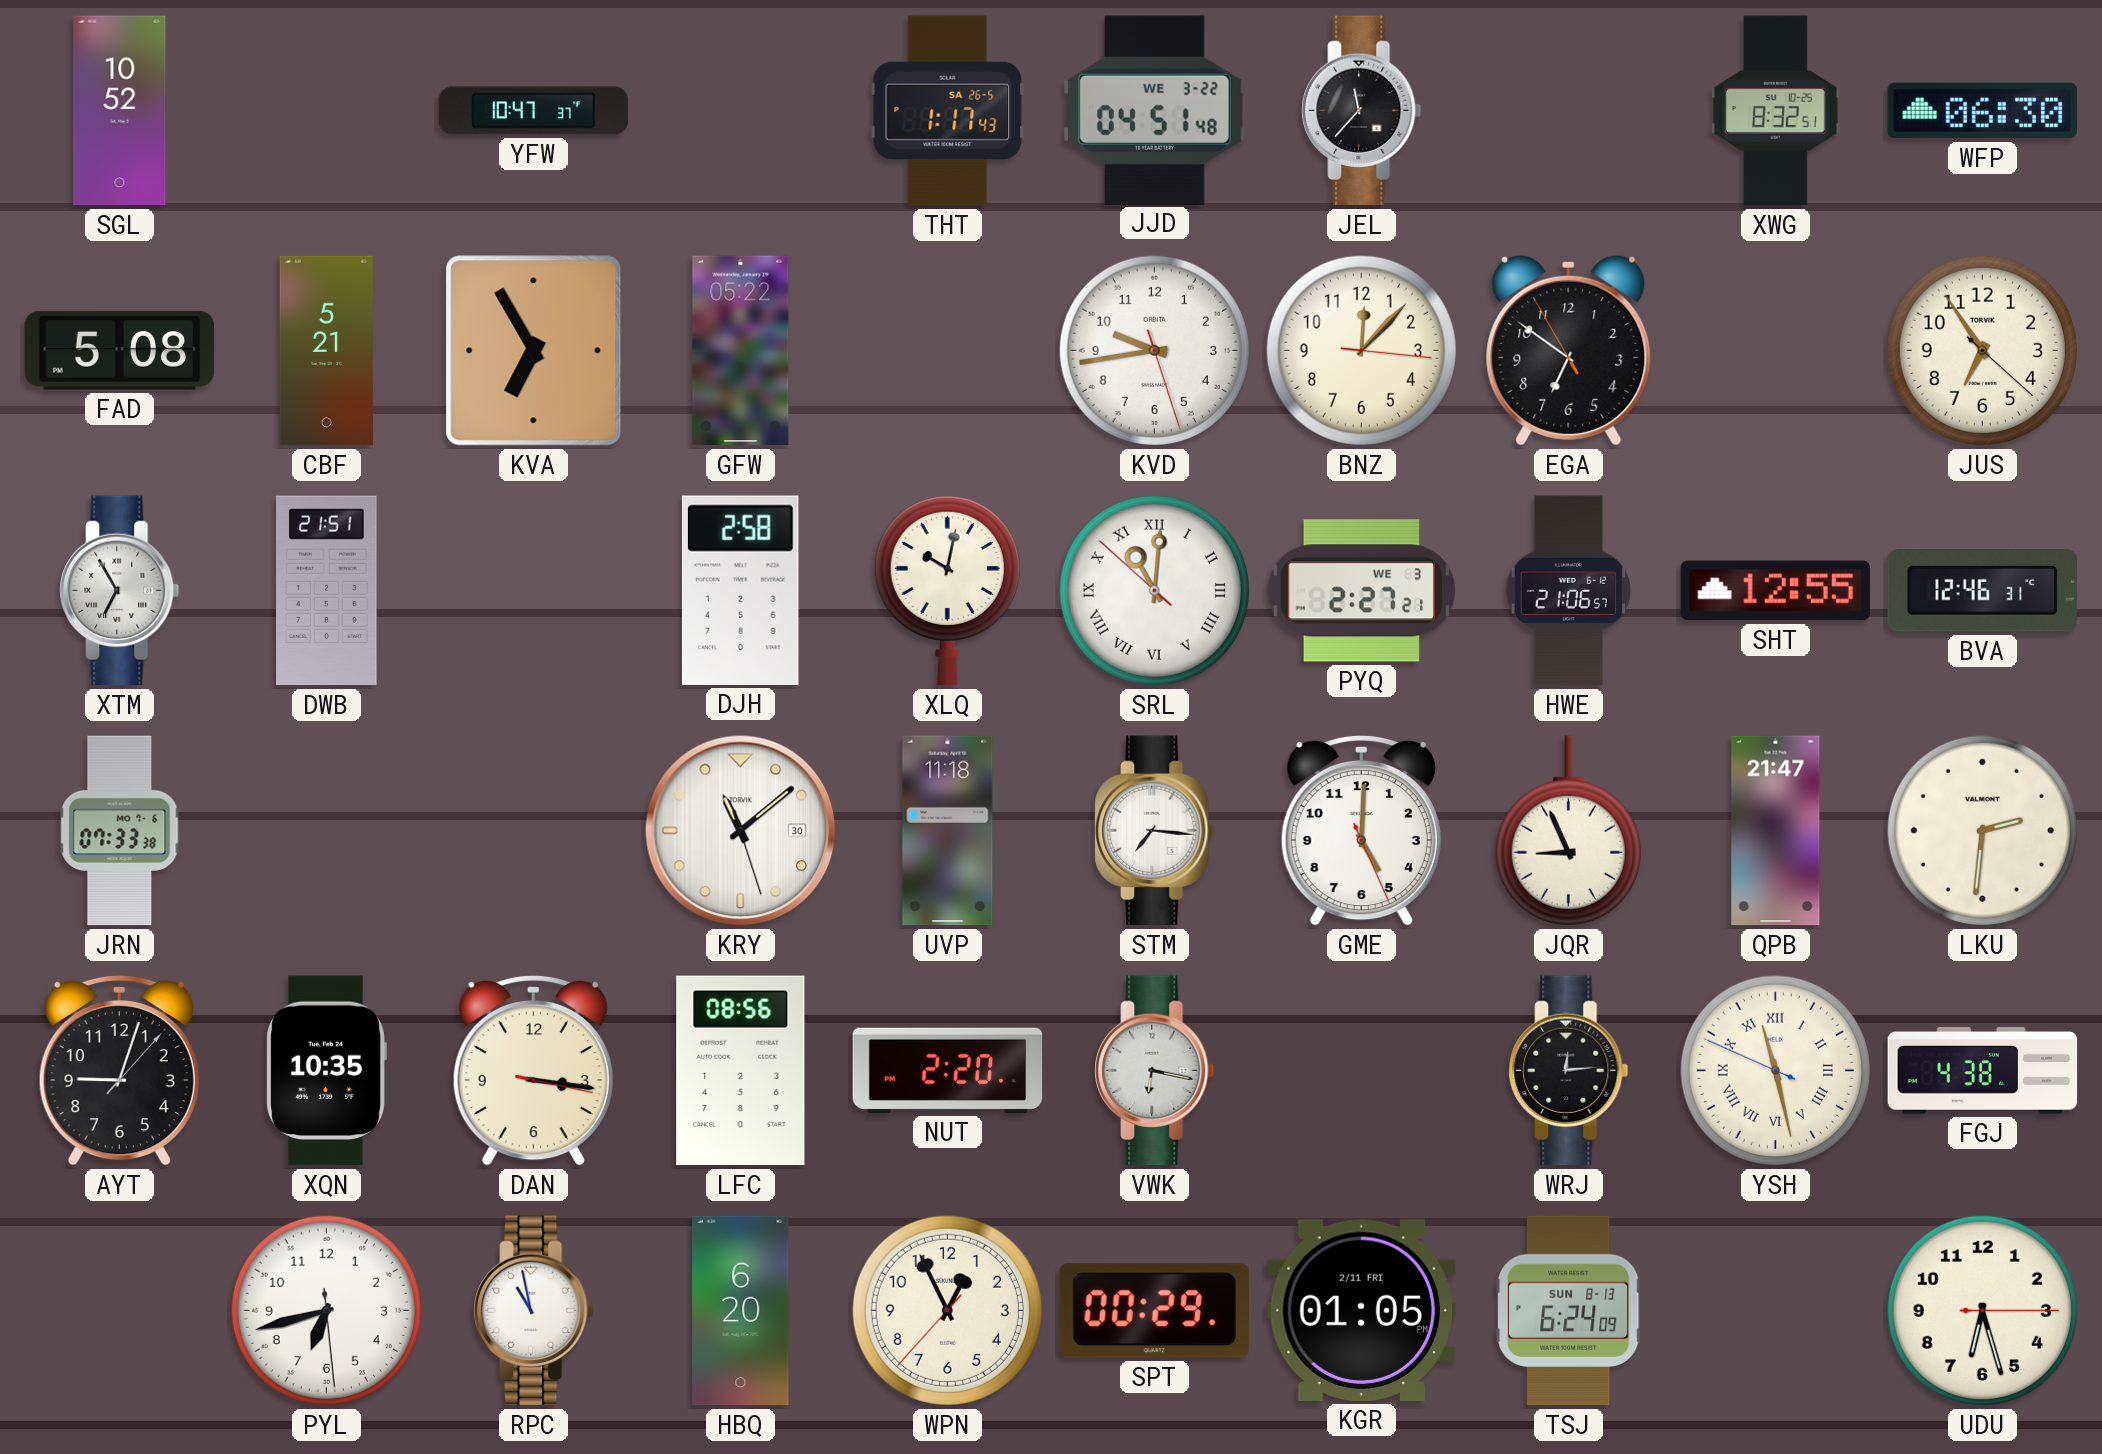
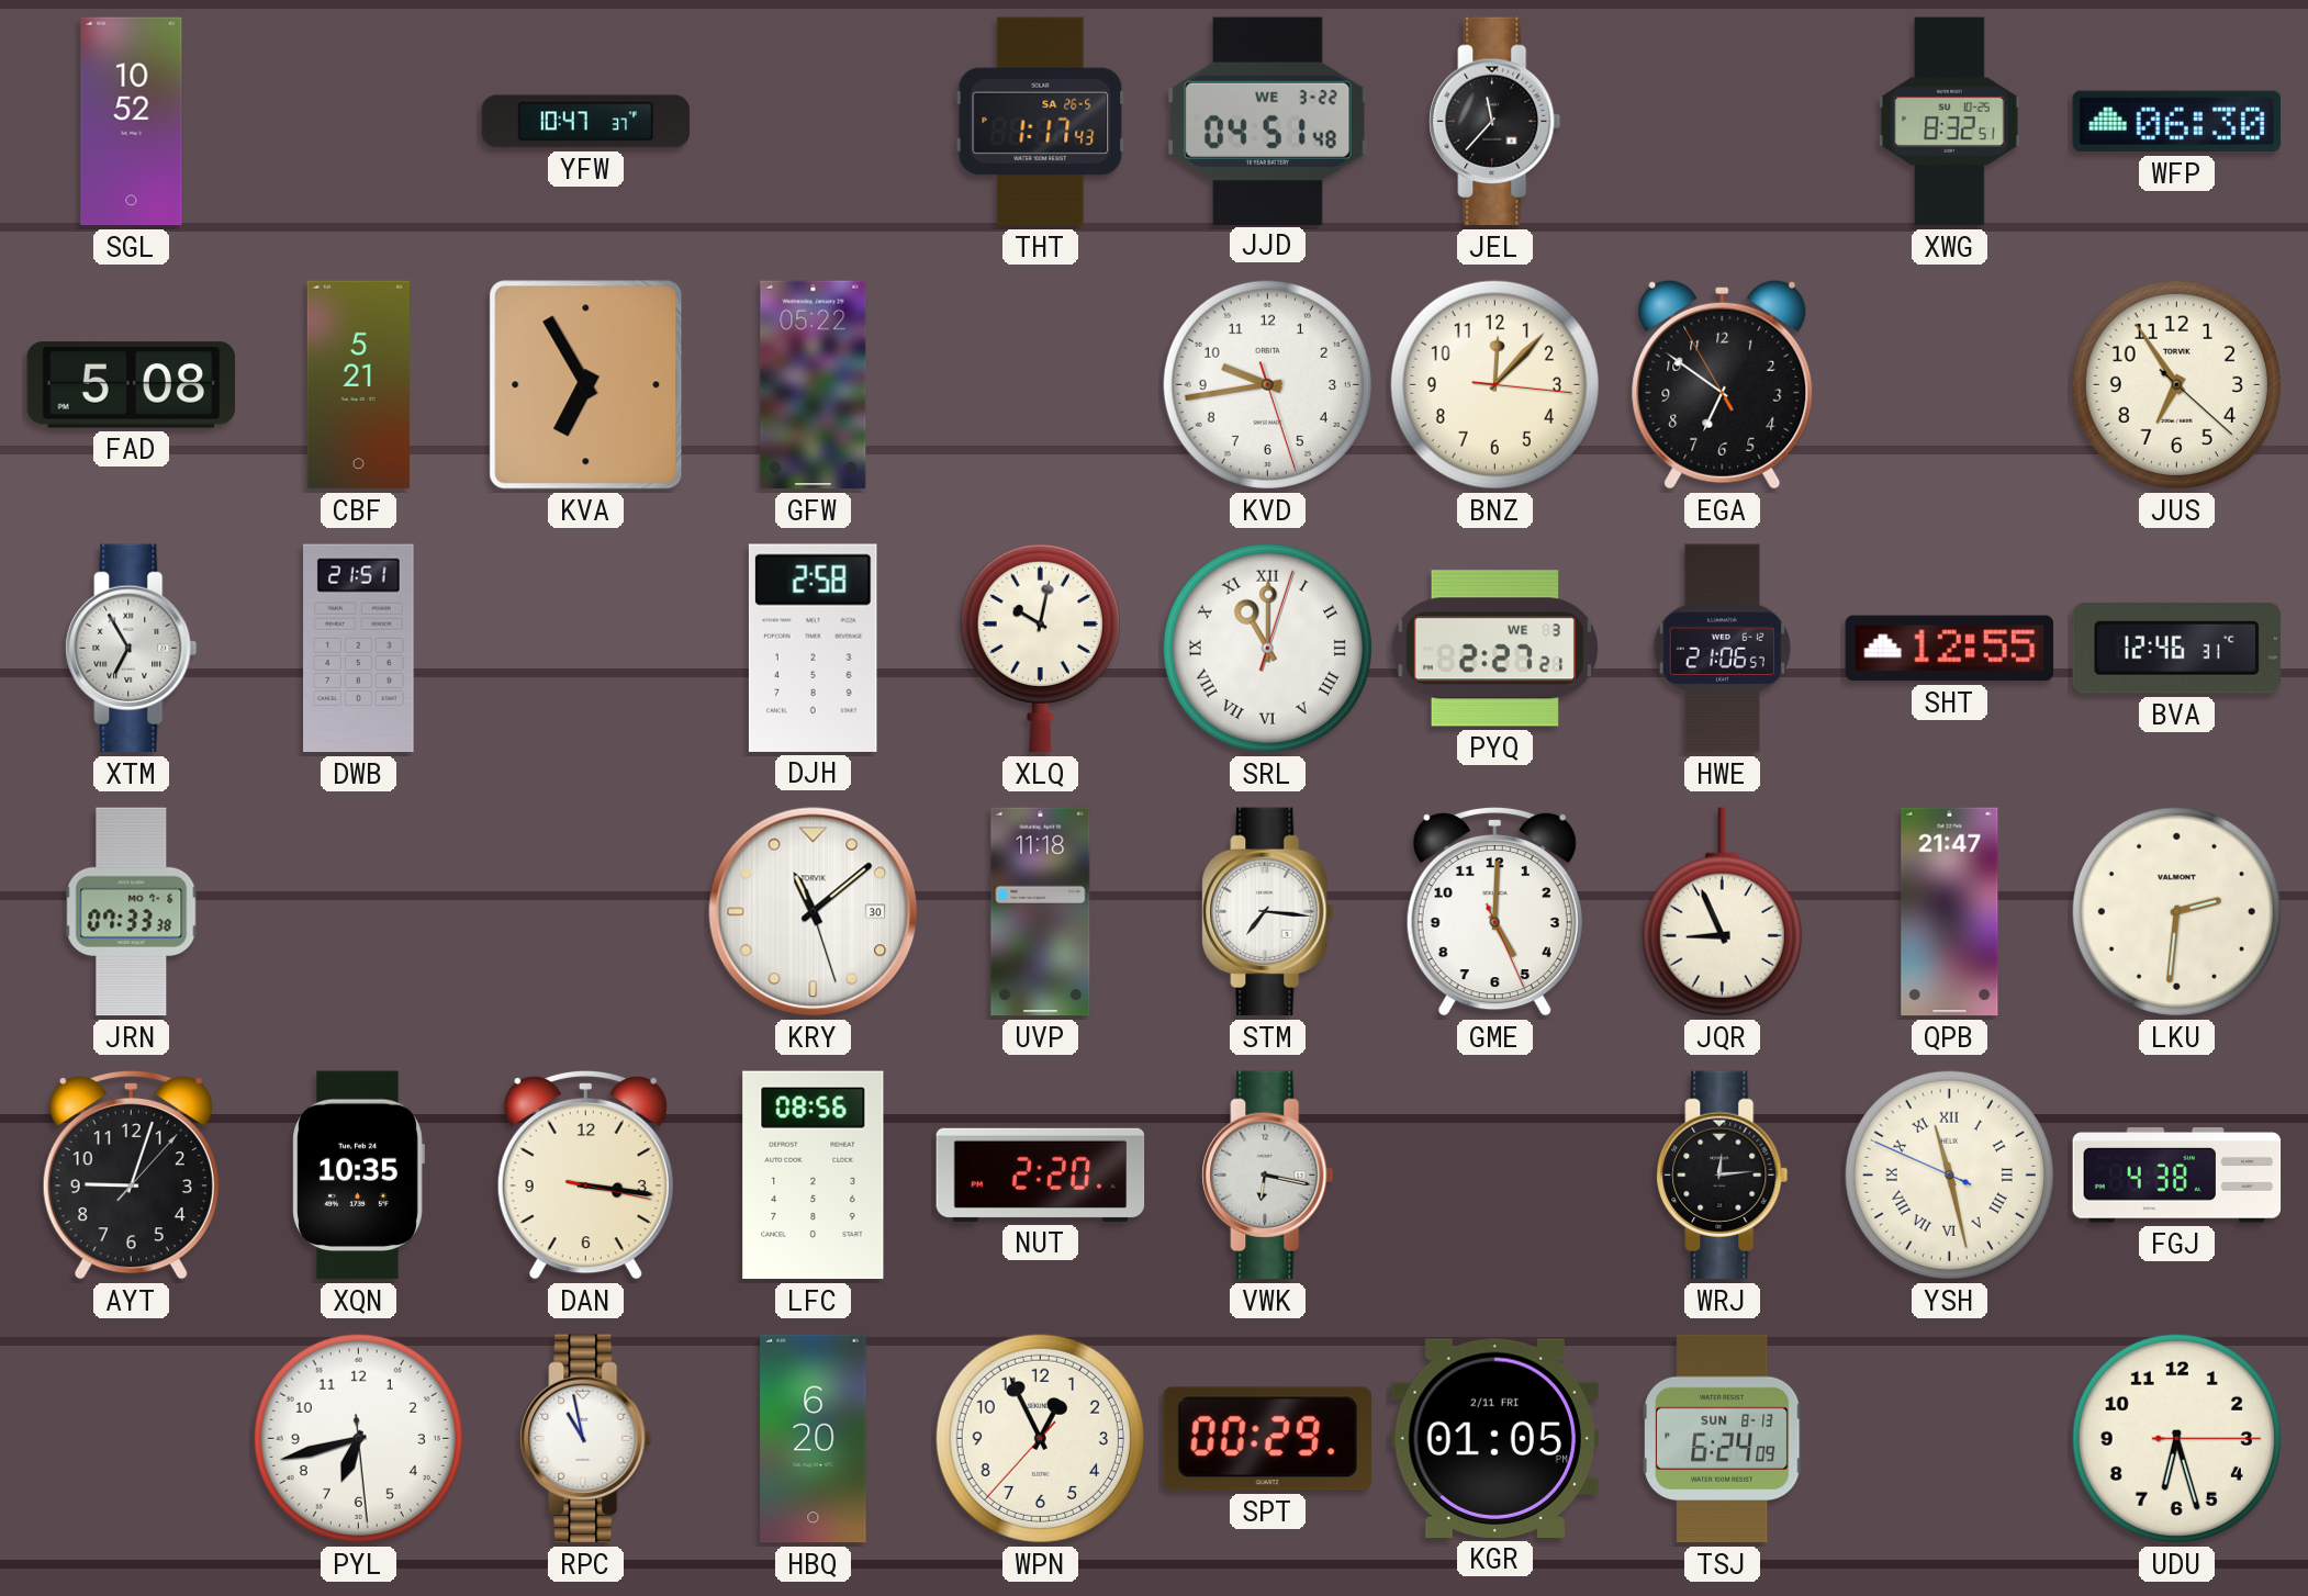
SRL: 11:00:52 -> 11:00:03
